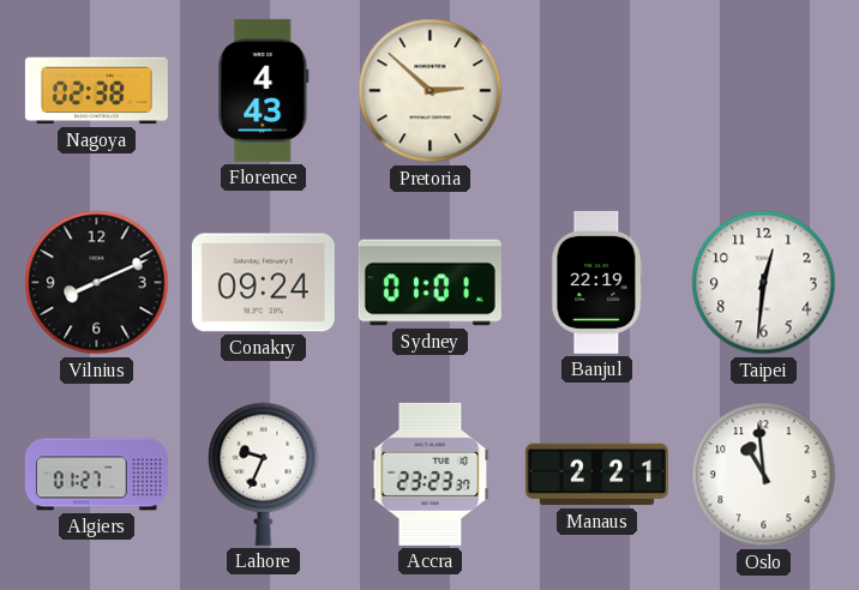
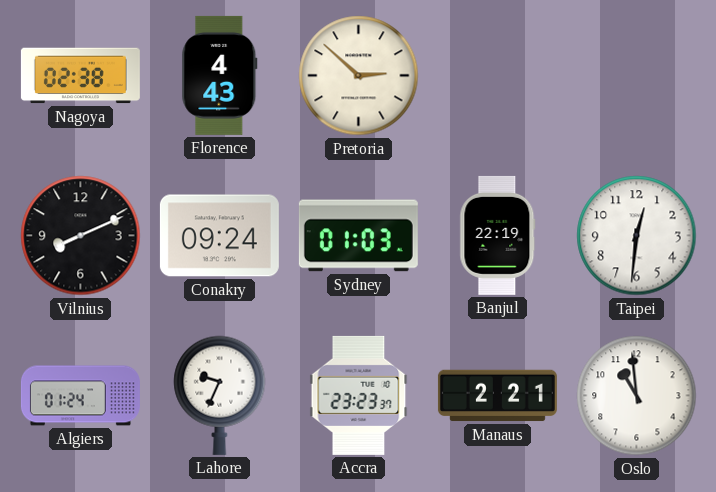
Sydney: 01:01 -> 01:03
Algiers: 01:27 -> 01:24
